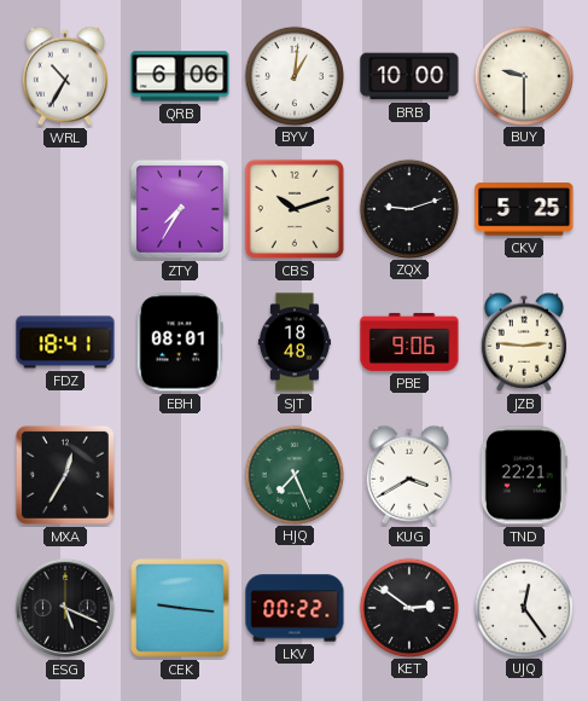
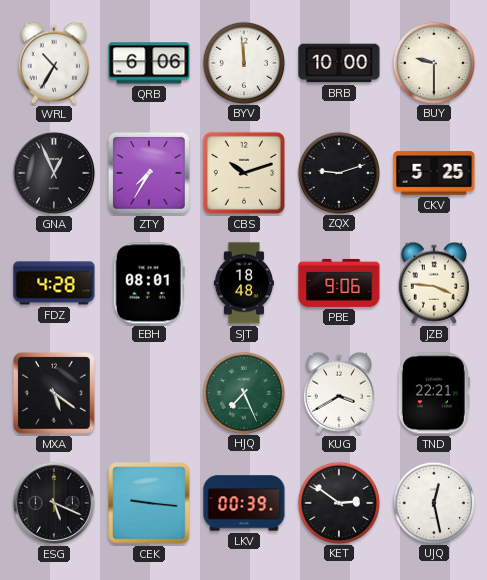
BYV: 1:01 -> 11:59
GNA: none -> 12:56
FDZ: 18:41 -> 4:28
JZB: 2:46 -> 3:46
MXA: 12:35 -> 5:21
LKV: 00:22 -> 00:39
UJQ: 12:24 -> 12:28
